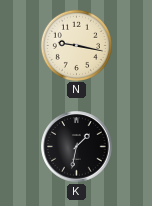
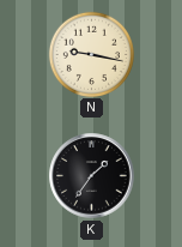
K: 1:32 -> 1:36
